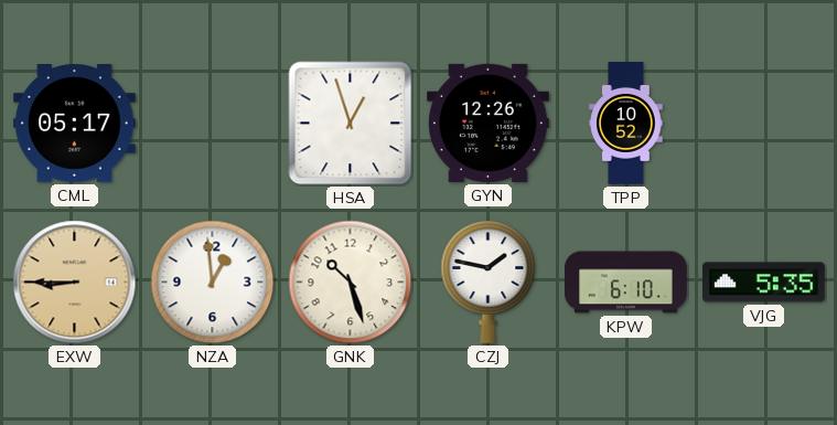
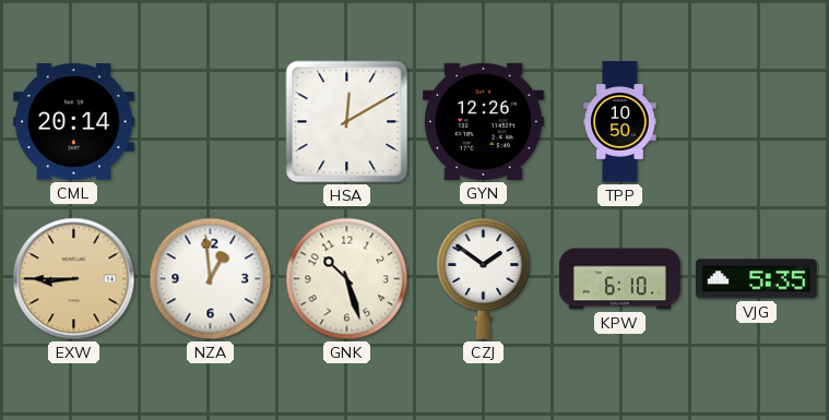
CML: 05:17 -> 20:14
HSA: 12:57 -> 12:10
TPP: 10:52 -> 10:50
CZJ: 1:47 -> 1:51
